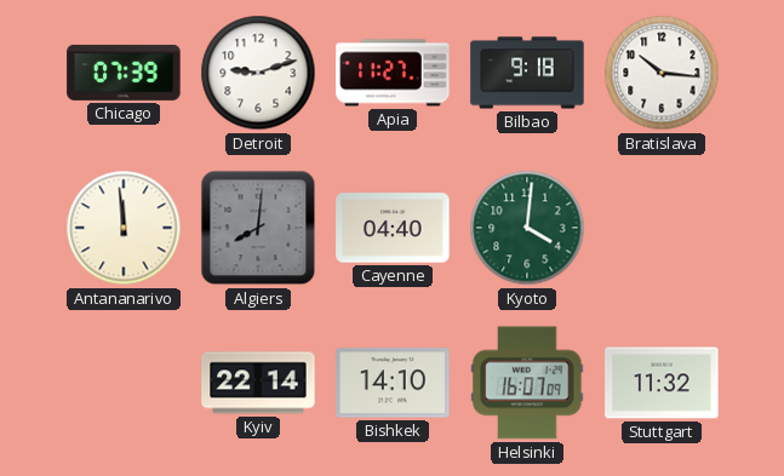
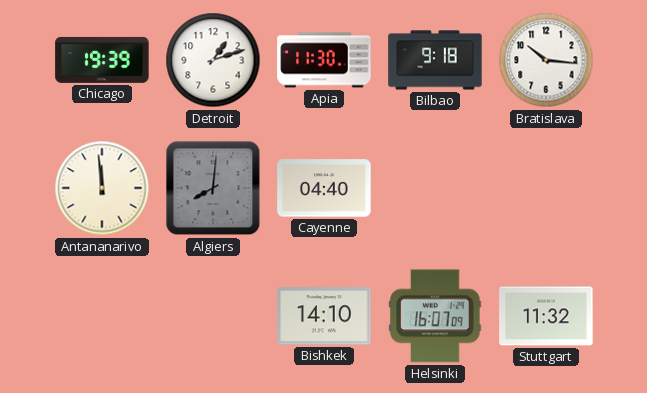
Chicago: 07:39 -> 19:39
Detroit: 9:12 -> 1:12
Apia: 11:27 -> 11:30
Kyoto: 4:01 -> none
Kyiv: 22:14 -> none
